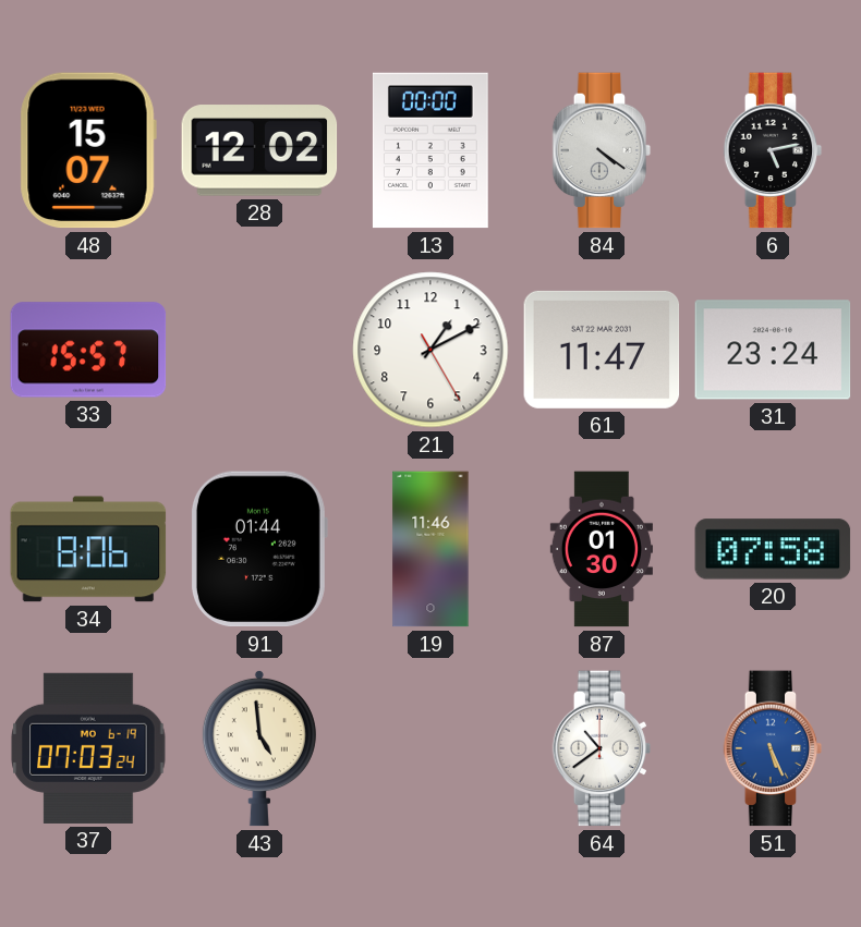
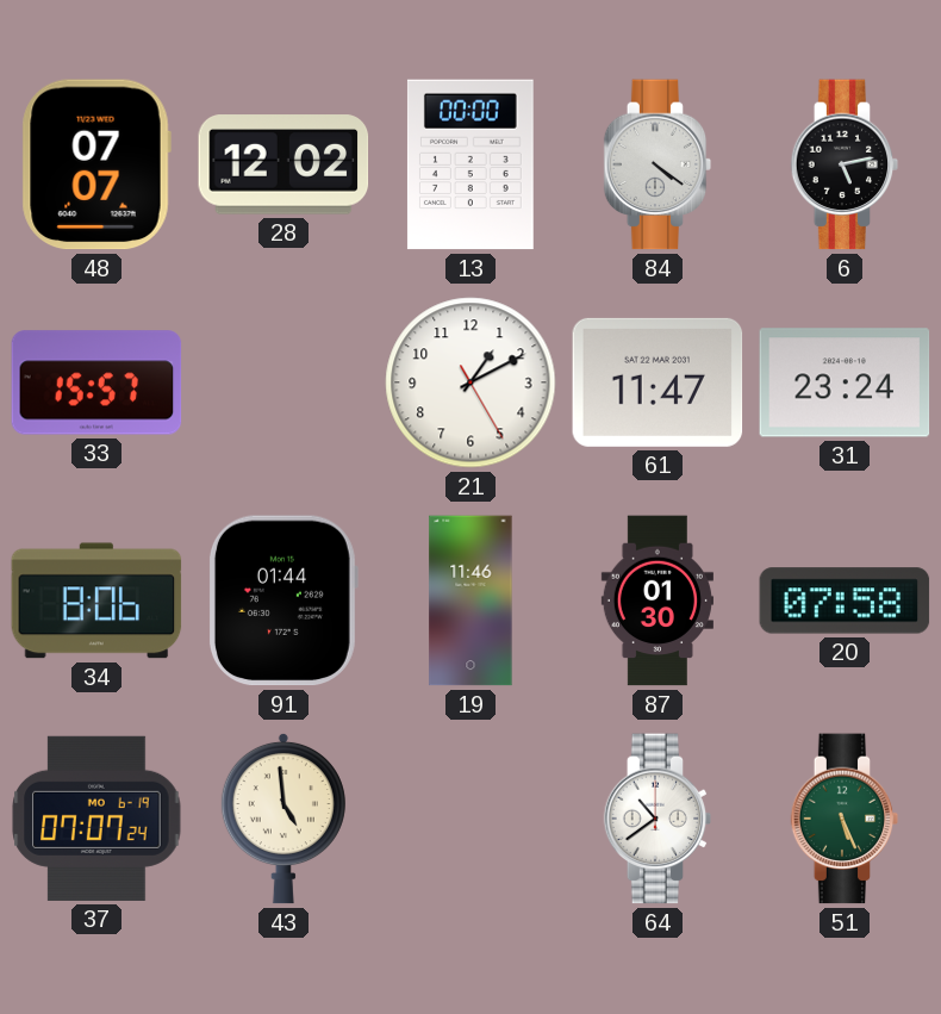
48: 15:07 -> 07:07
37: 07:03 -> 07:07
51 dial: blue -> green
